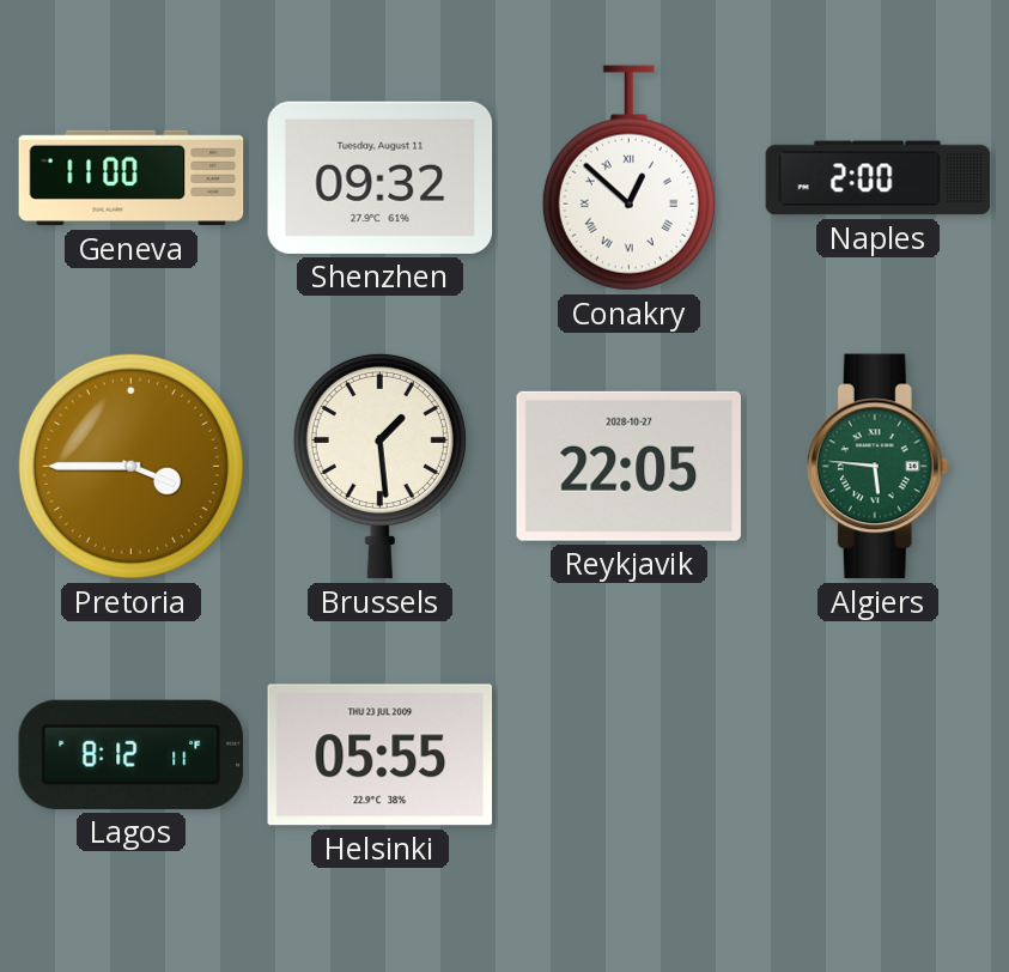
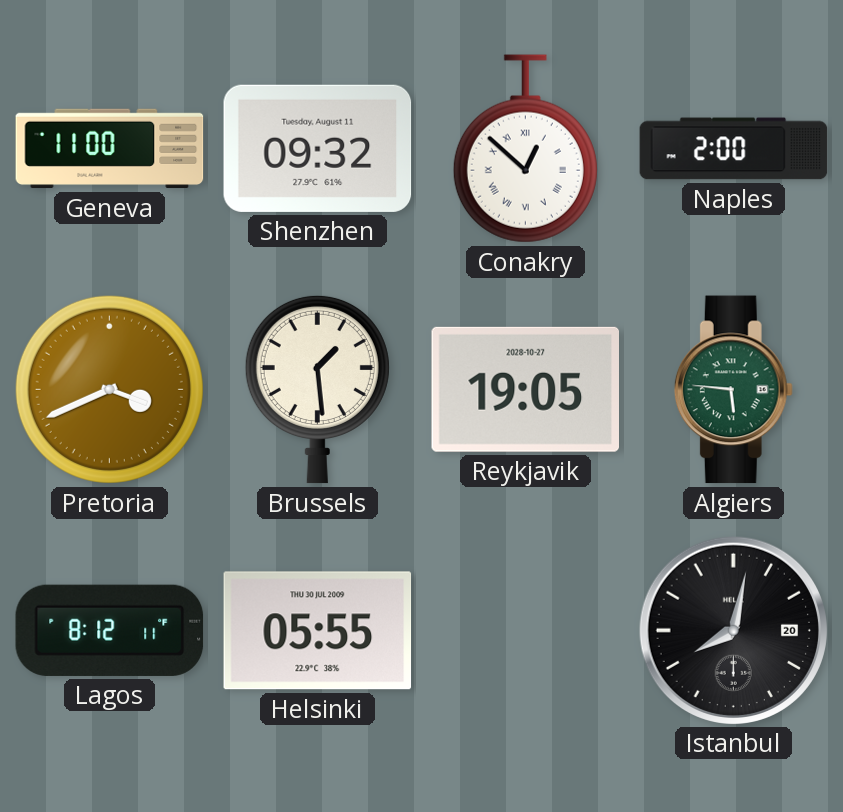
Pretoria: 3:45 -> 3:41
Reykjavik: 22:05 -> 19:05
Helsinki date: THU 23 JUL 2009 -> THU 30 JUL 2009
Istanbul: none -> 8:02
